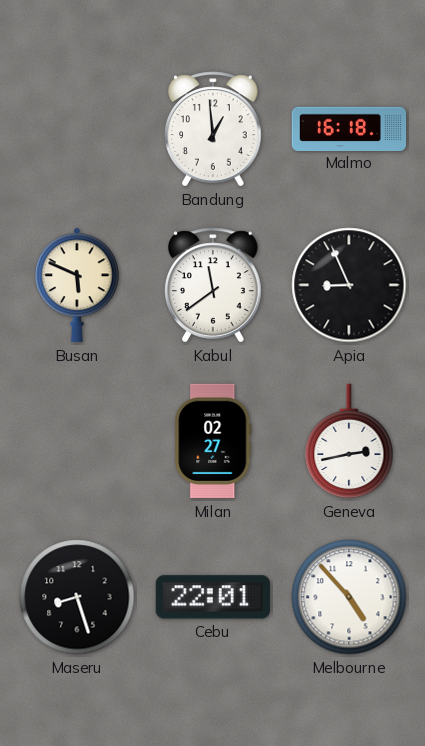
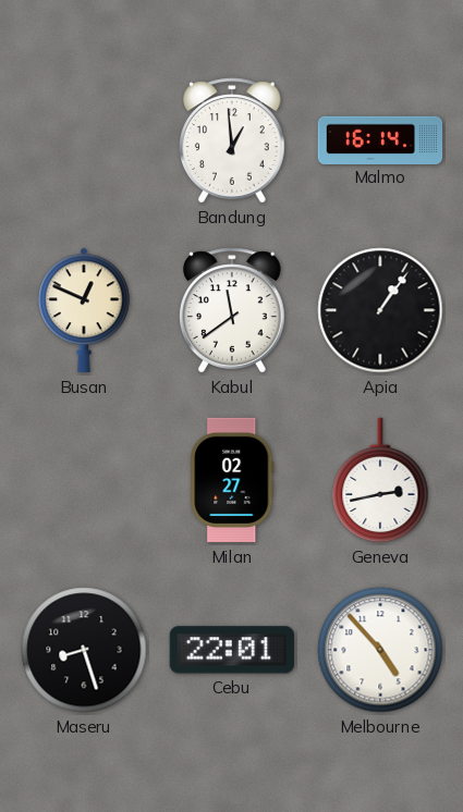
Malmo: 16:18 -> 16:14
Busan: 5:49 -> 12:49
Apia: 8:56 -> 1:06
